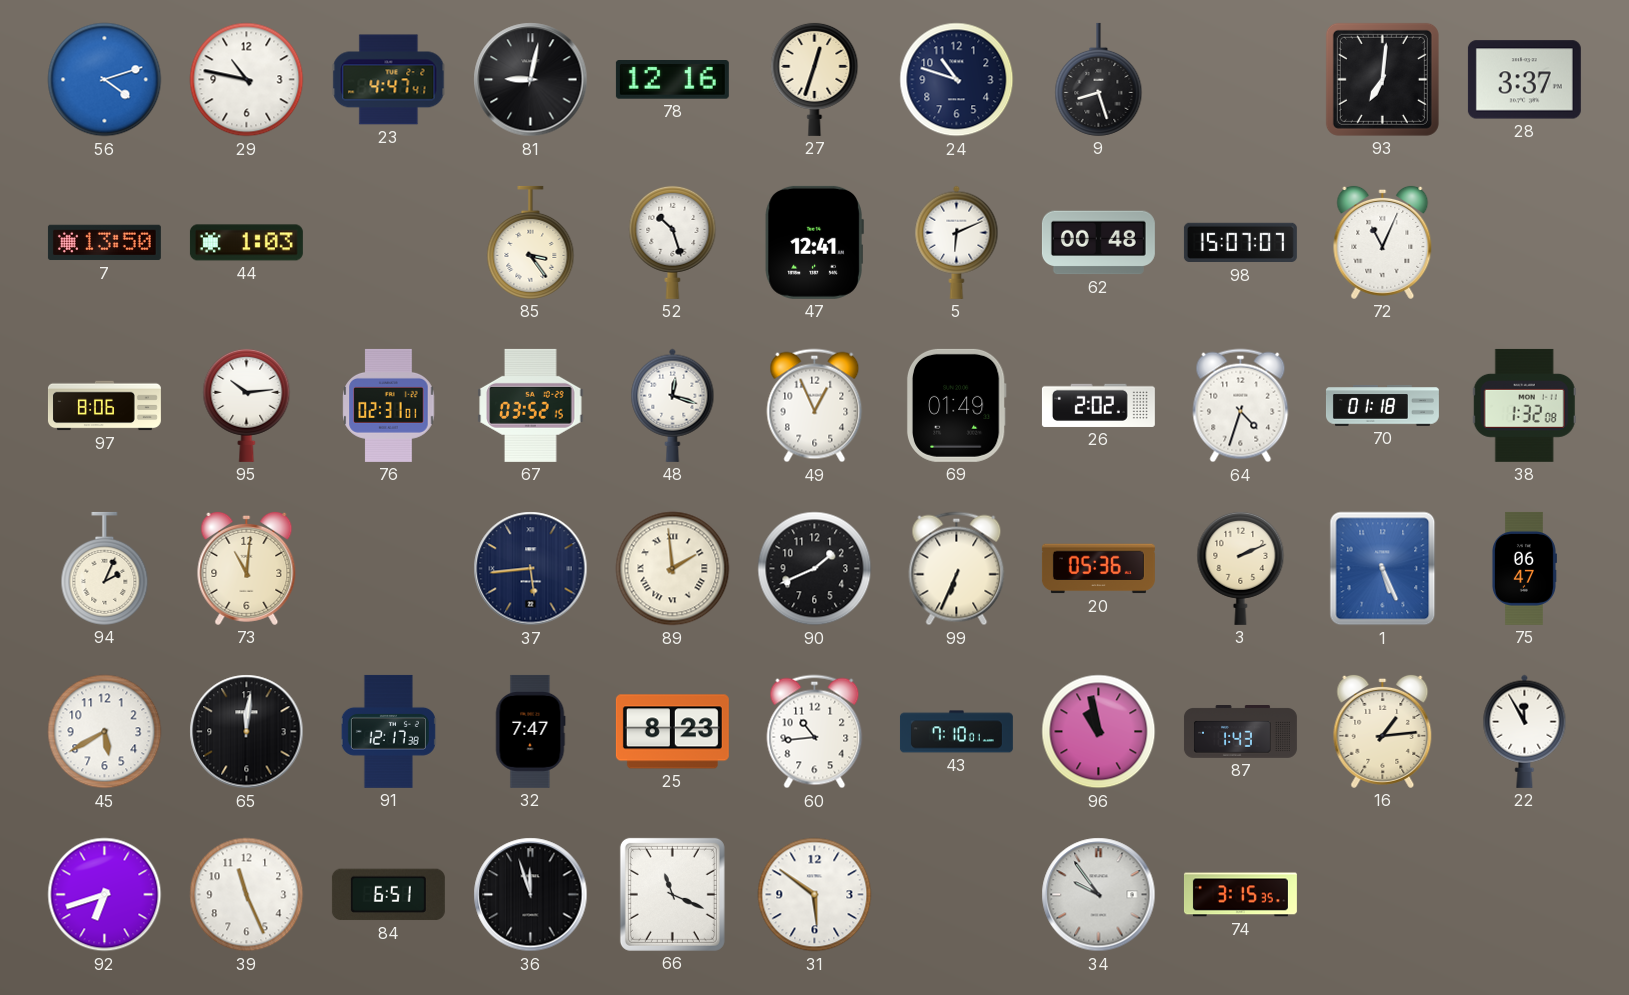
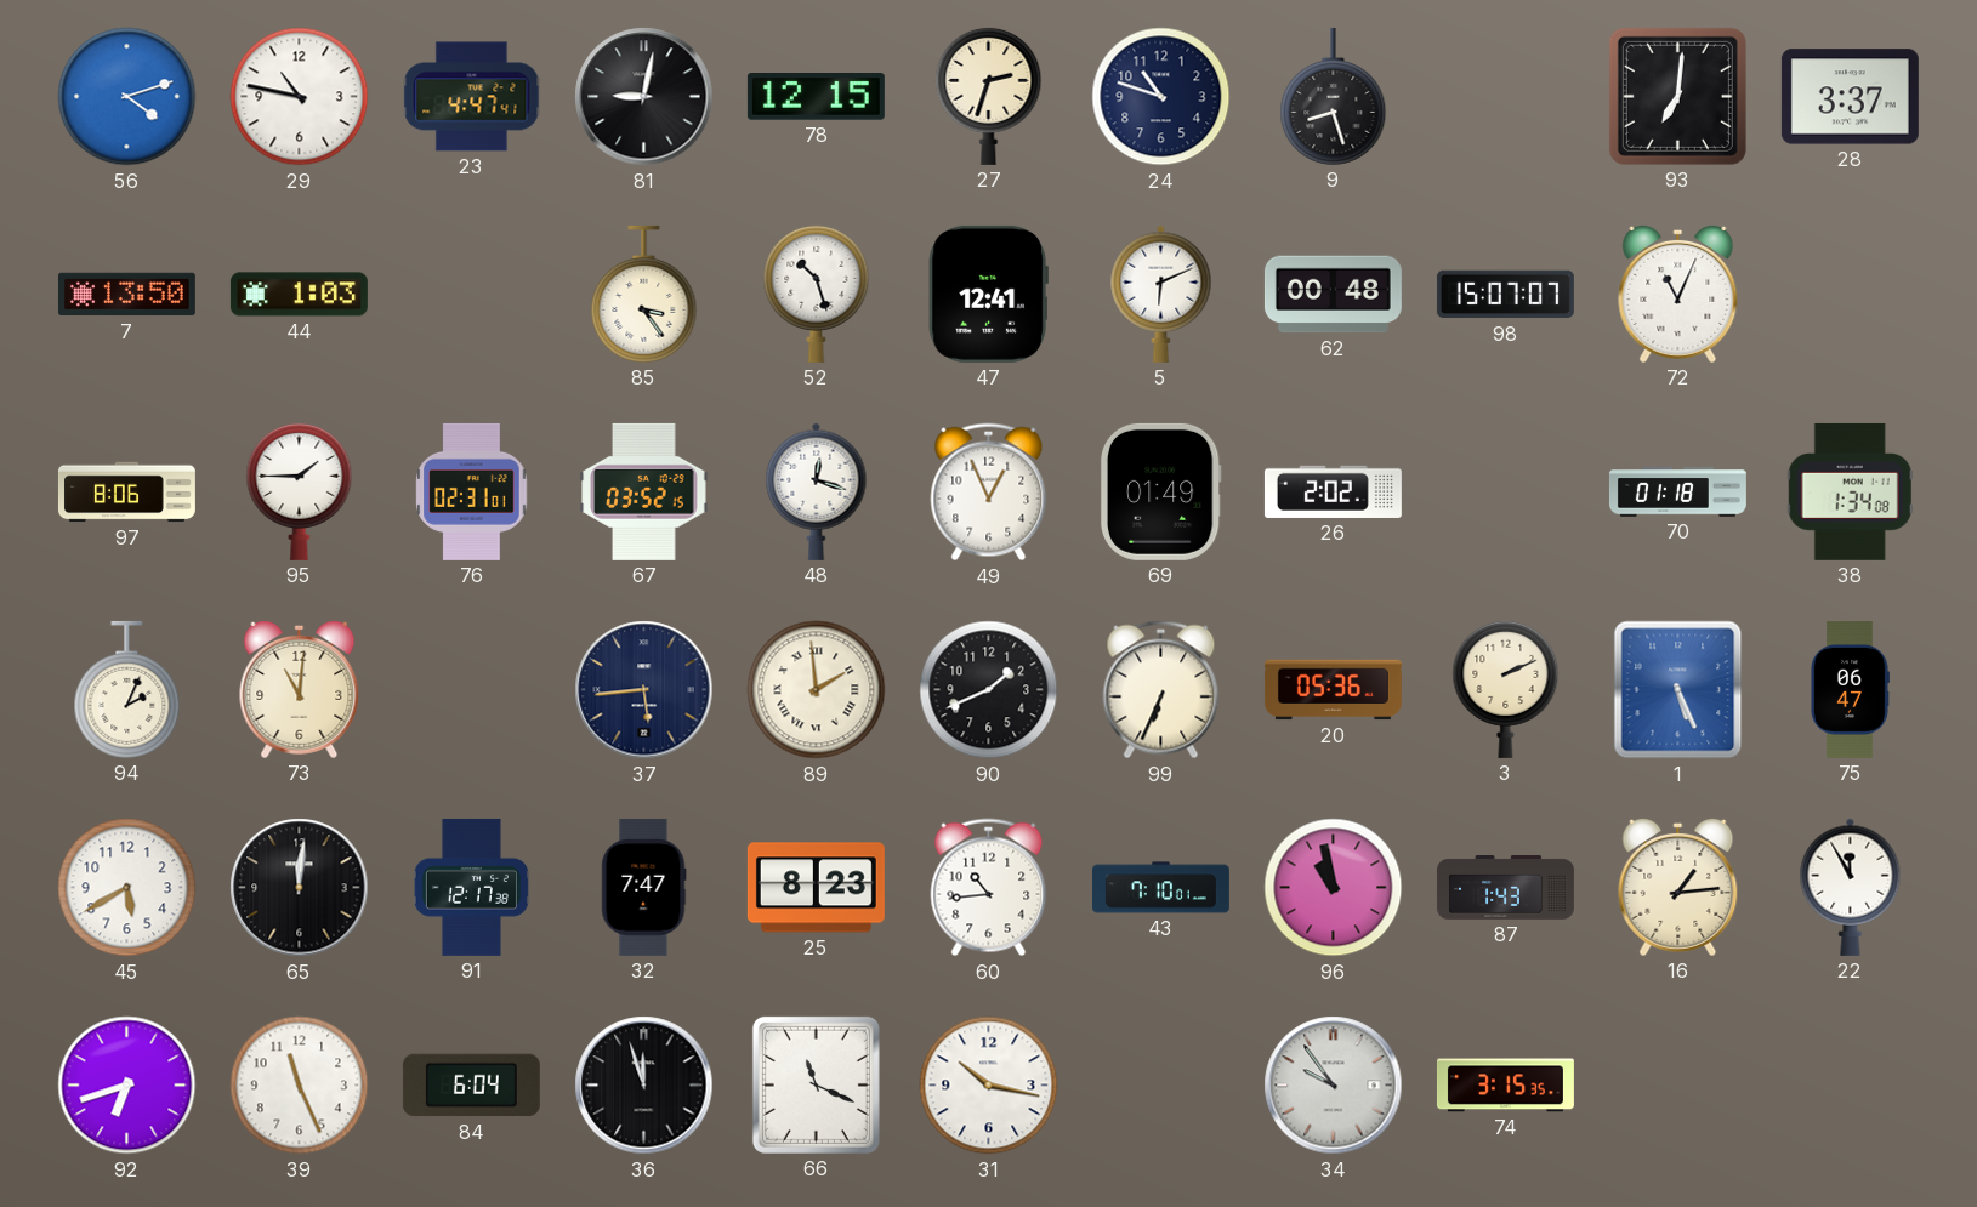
78: 12:16 -> 12:15
27: 12:33 -> 2:33
95: 10:14 -> 1:45
64: 4:33 -> none
38: 1:32 -> 1:34
84: 6:51 -> 6:04
31: 5:51 -> 10:17
